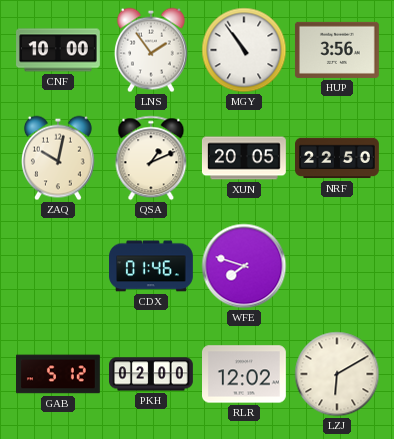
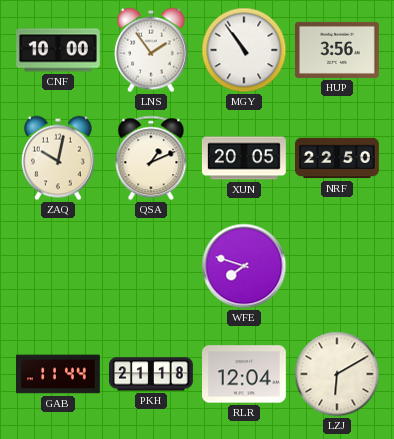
CDX: 01:46 -> none
GAB: 5:12 -> 11:44
PKH: 02:00 -> 21:18
RLR: 12:02 -> 12:04
